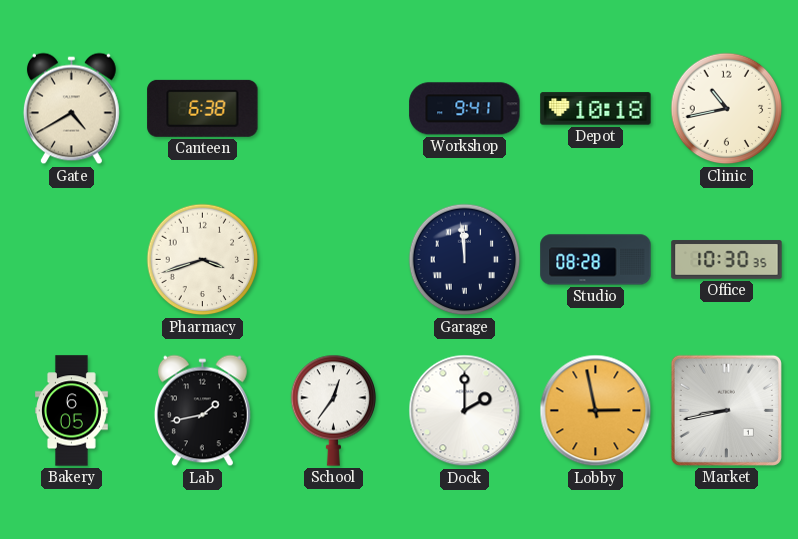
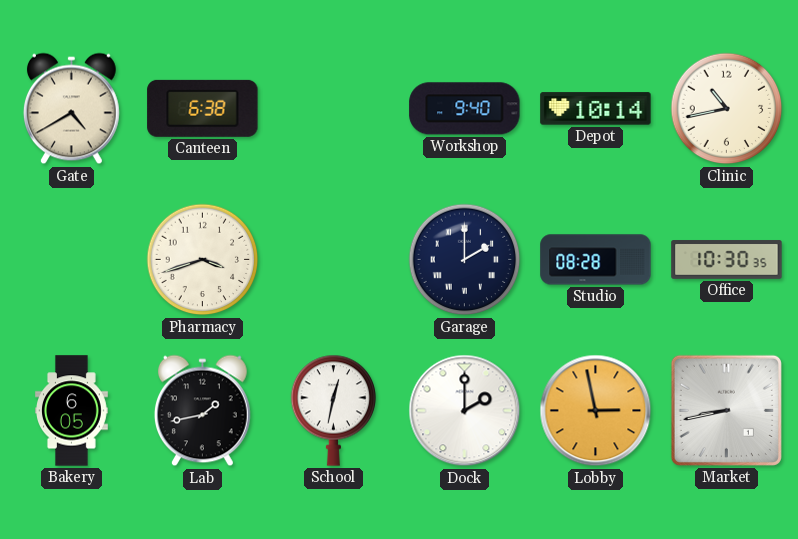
Workshop: 9:41 -> 9:40
Depot: 10:18 -> 10:14
Garage: 11:59 -> 2:00
School: 12:36 -> 12:32
